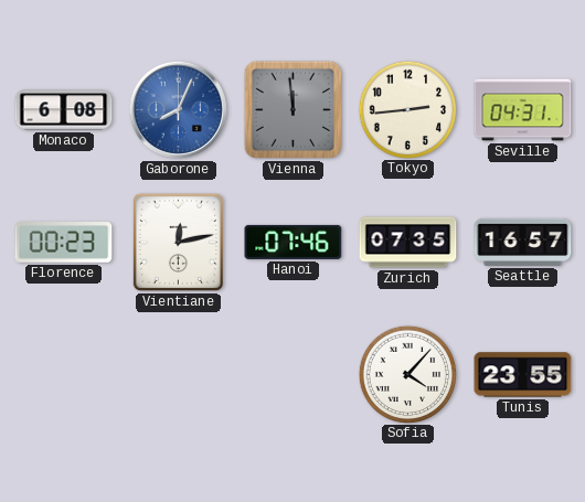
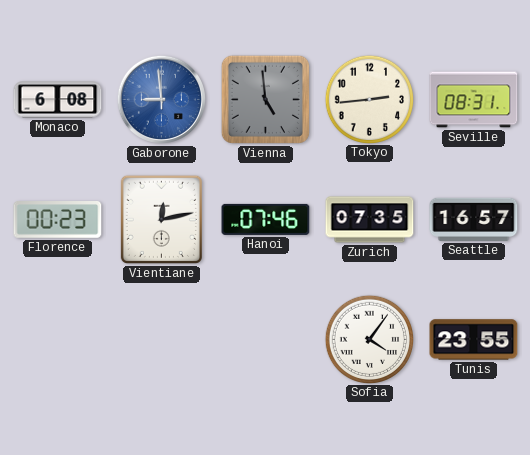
Gaborone: 8:04 -> 8:59
Vienna: 11:59 -> 4:59
Seville: 04:31 -> 08:31
Sofia: 4:07 -> 4:06
